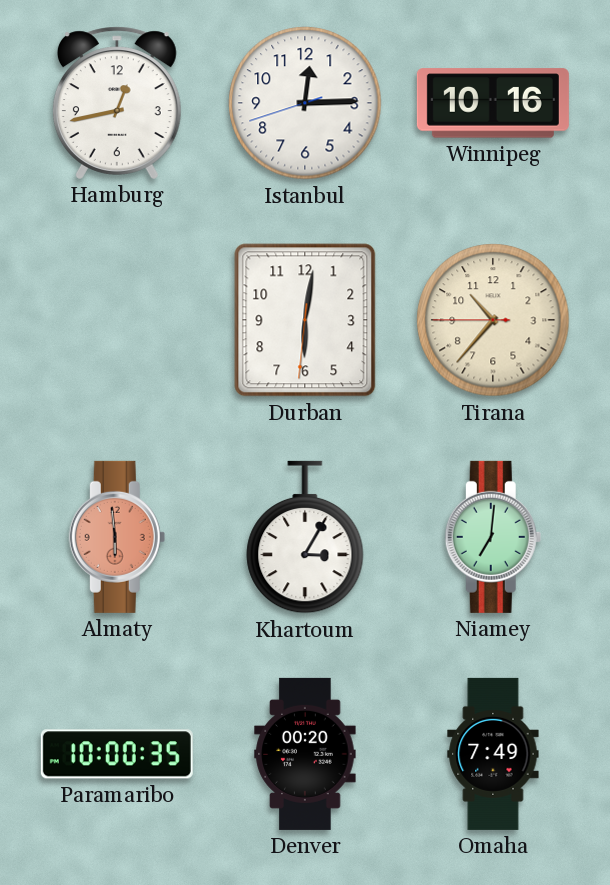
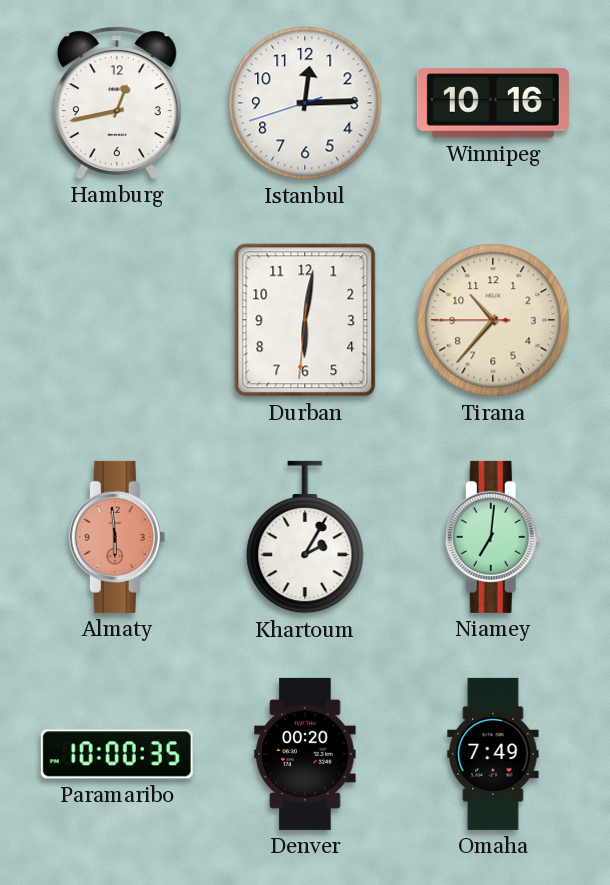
Khartoum: 3:05 -> 2:05
